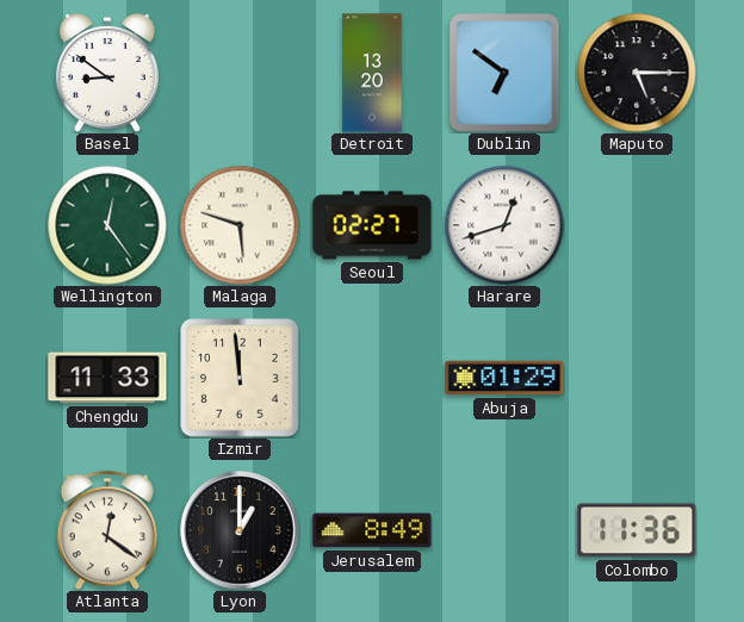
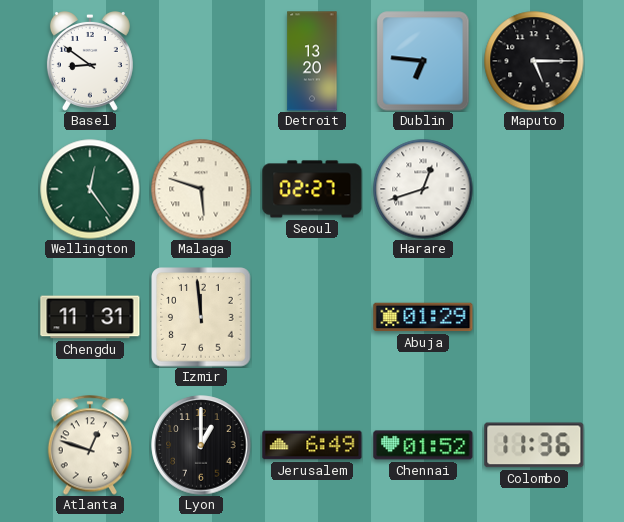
Dublin: 6:51 -> 6:46
Chengdu: 11:33 -> 11:31
Atlanta: 12:21 -> 12:48
Jerusalem: 8:49 -> 6:49
Chennai: none -> 01:52
